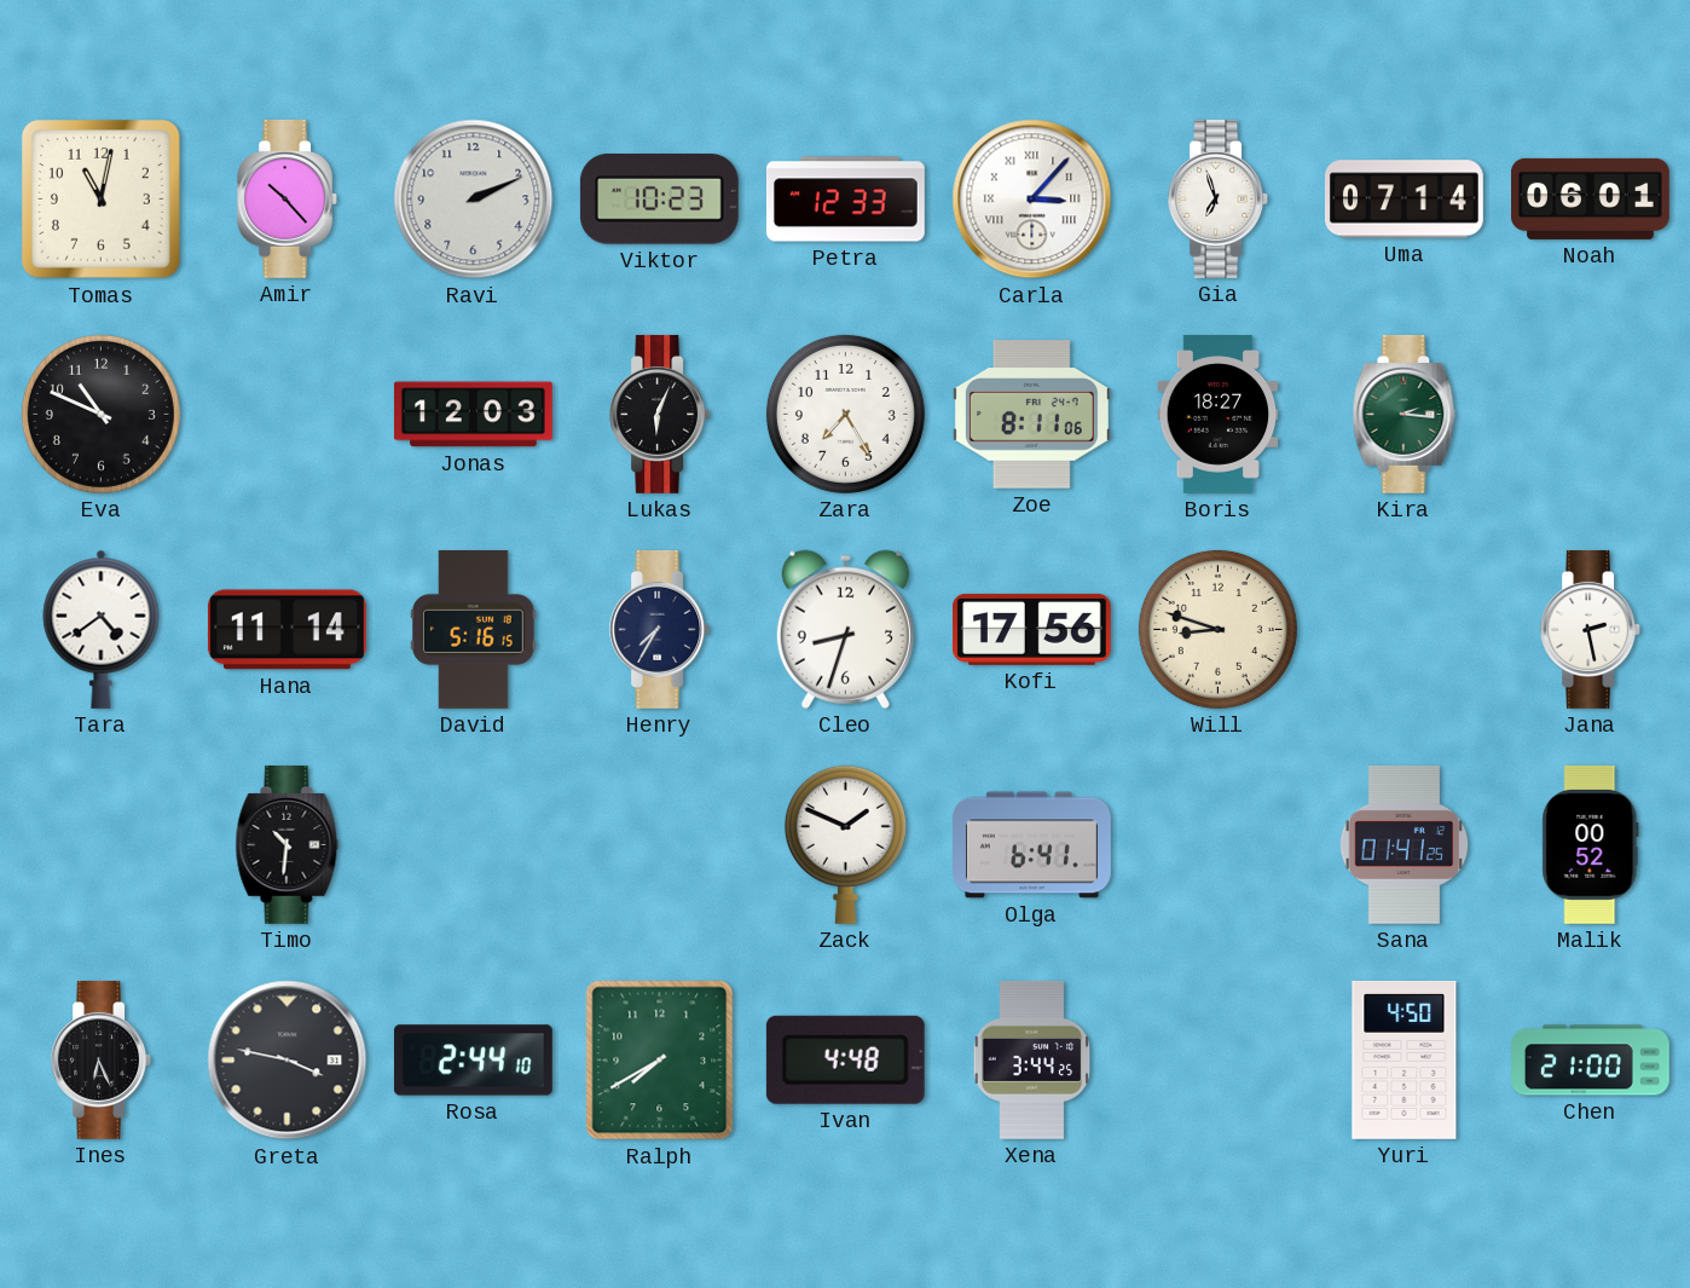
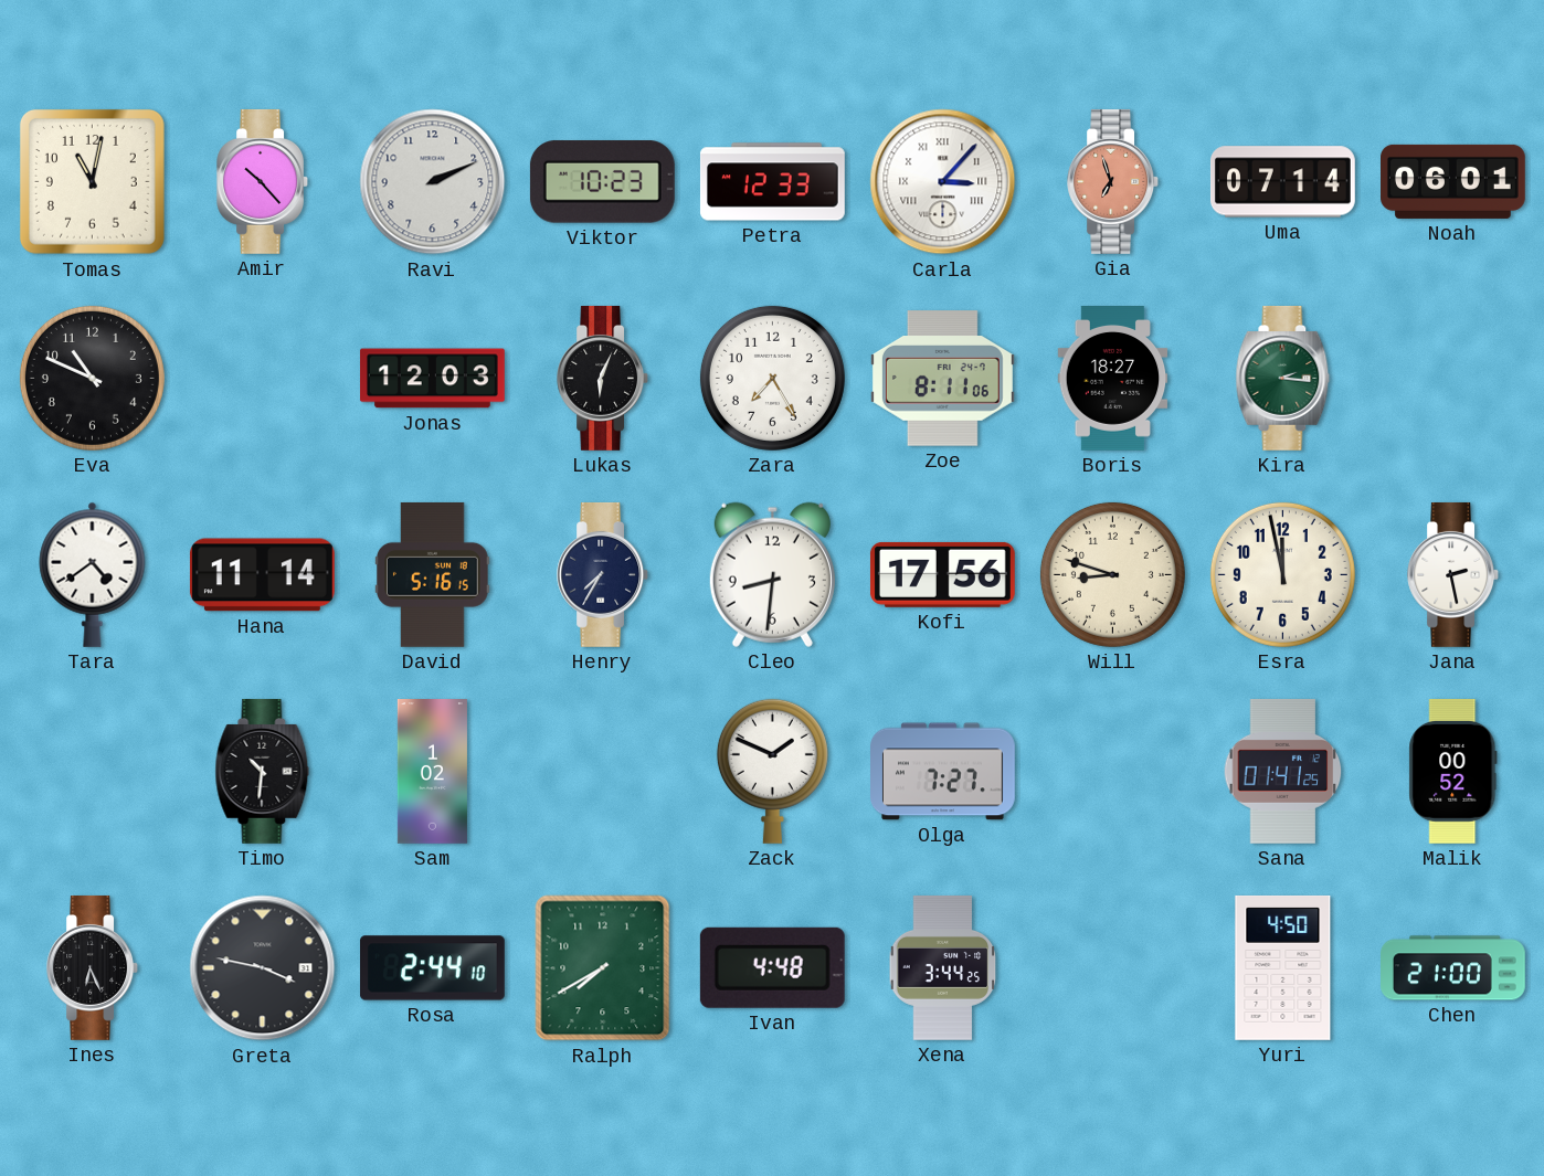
Gia dial: white -> salmon
Cleo: 8:33 -> 8:31
Esra: none -> 11:58
Sam: none -> 1:02
Olga: 6:41 -> 7:27
